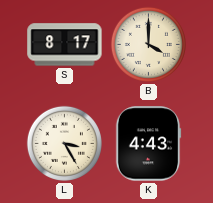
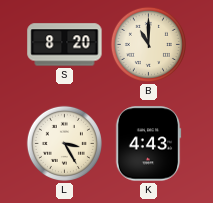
S: 8:17 -> 8:20
B: 4:00 -> 11:00
